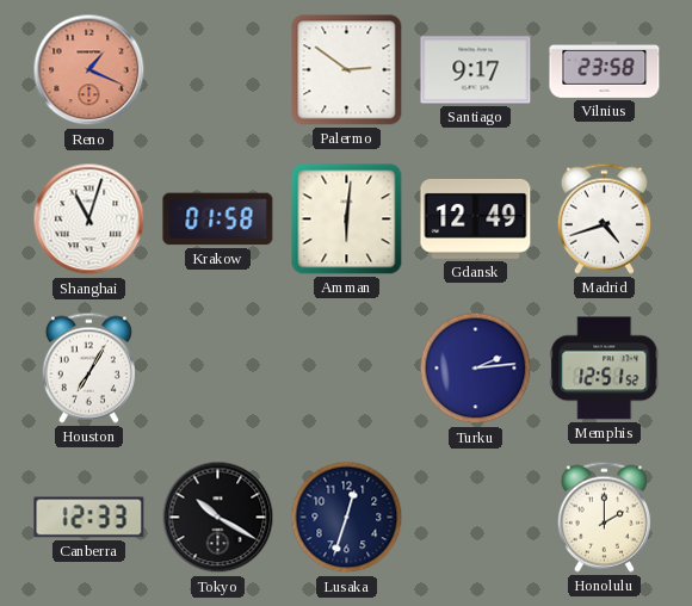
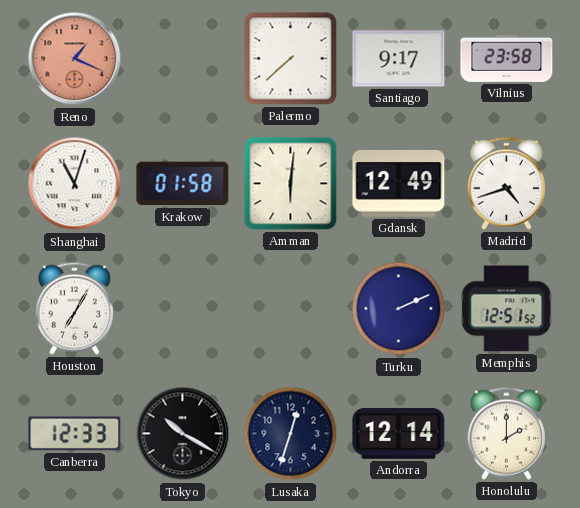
Palermo: 2:51 -> 7:38
Turku: 2:14 -> 2:11
Andorra: none -> 12:14
